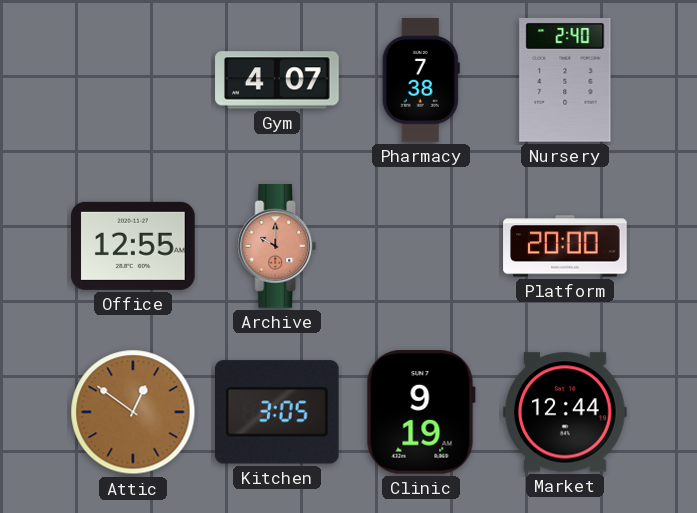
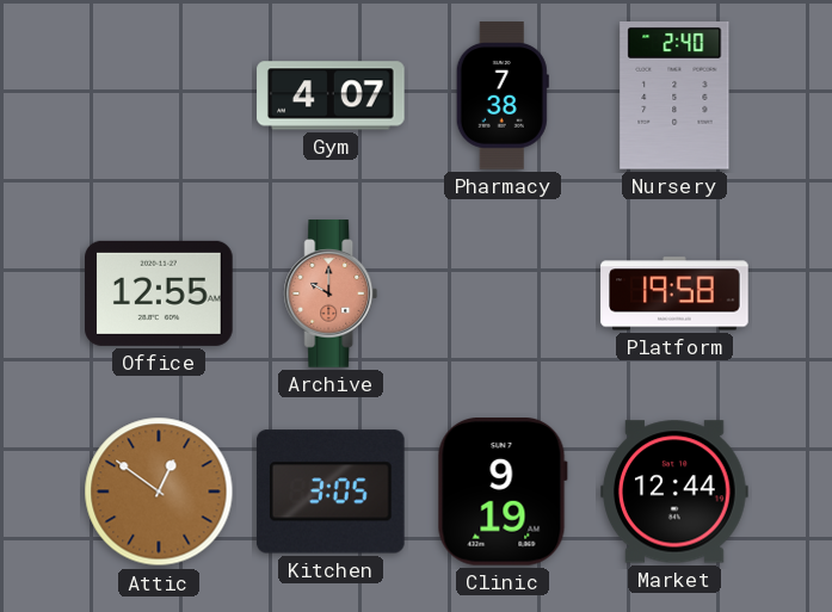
Platform: 20:00 -> 19:58
